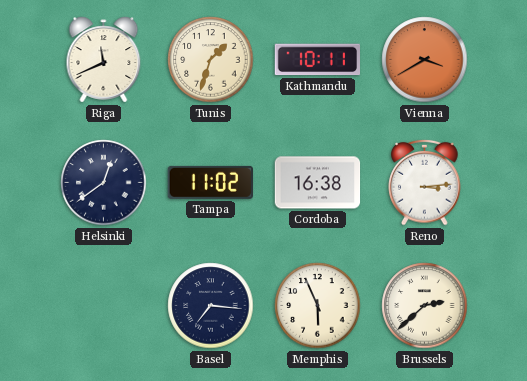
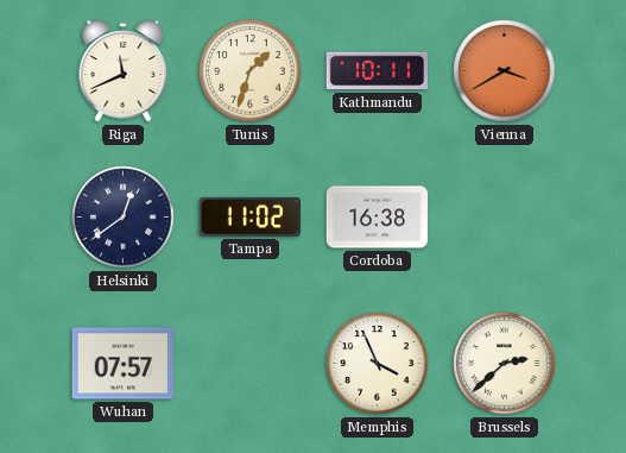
Reno: 3:14 -> none
Wuhan: none -> 07:57
Basel: 7:16 -> none
Memphis: 5:56 -> 3:56
